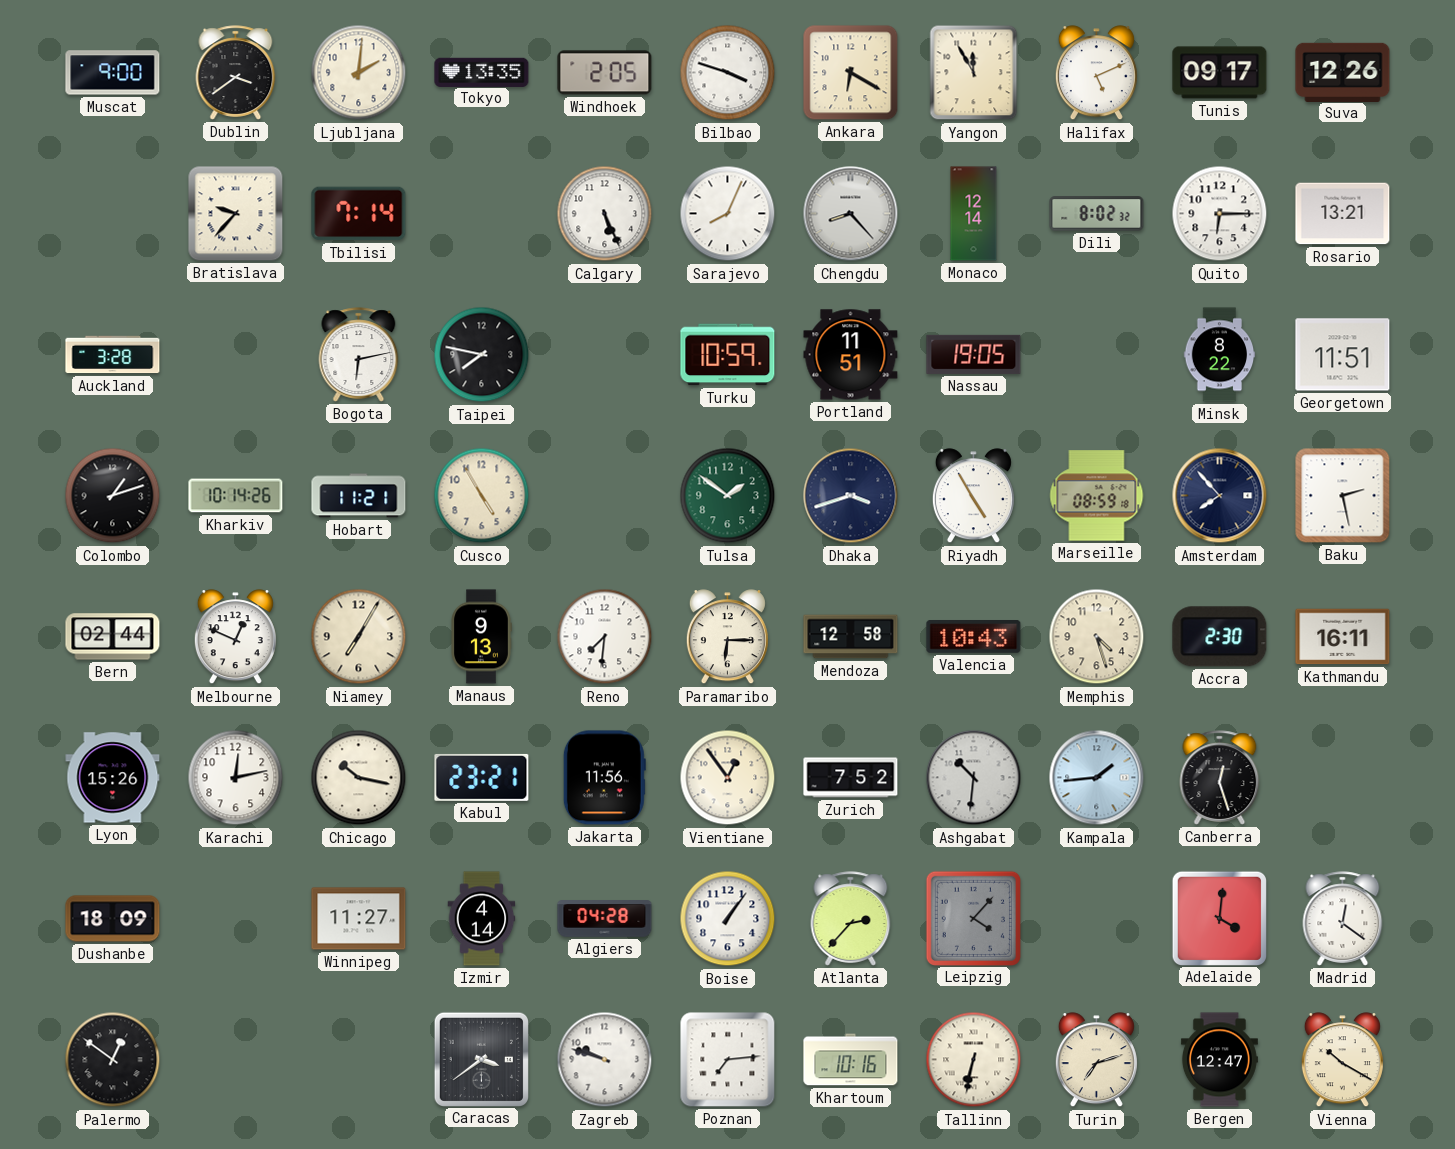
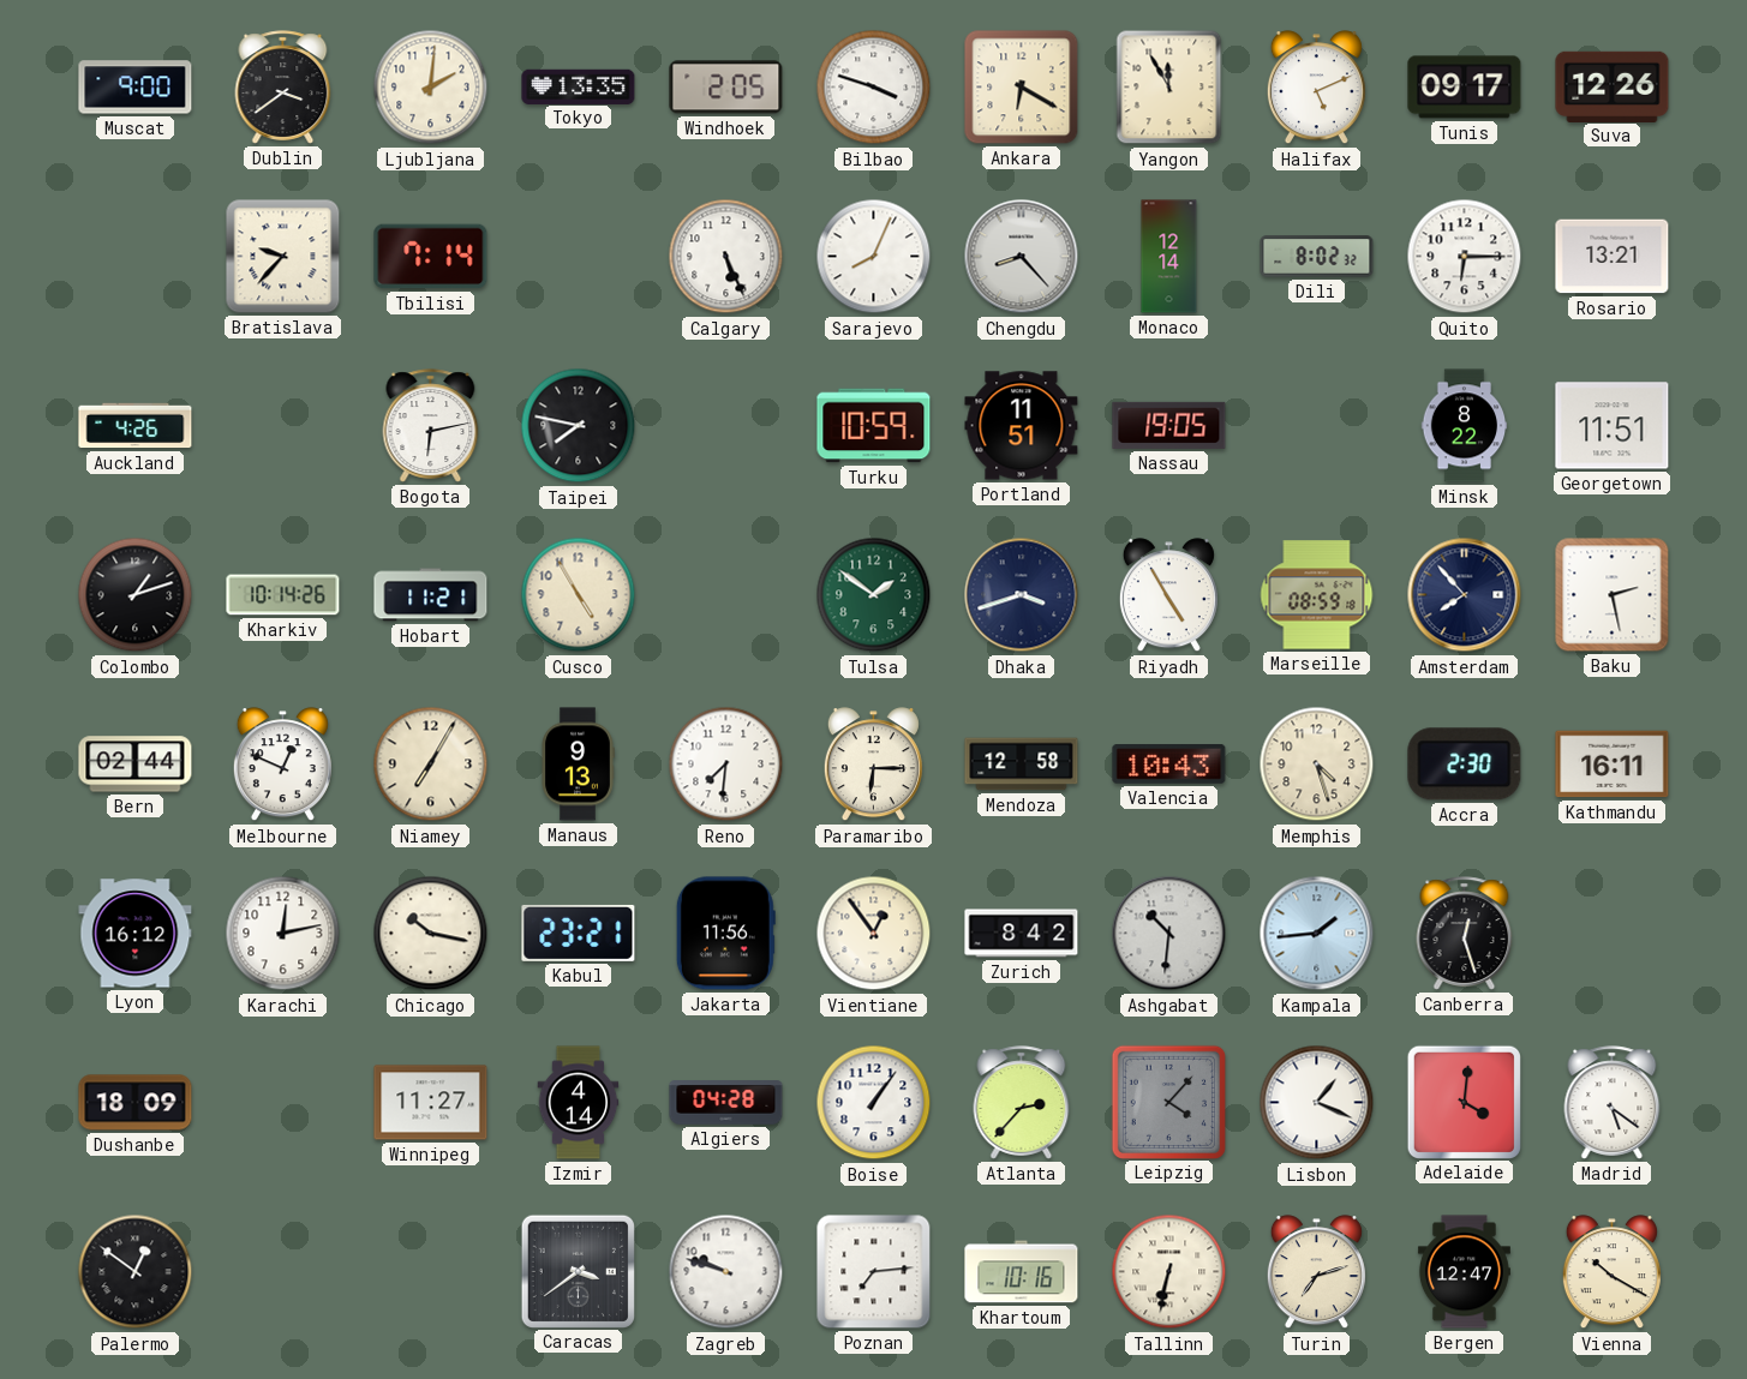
Auckland: 3:28 -> 4:26
Lyon: 15:26 -> 16:12
Zurich: 7:52 -> 8:42
Lisbon: none -> 1:19
Madrid: 12:21 -> 5:21
